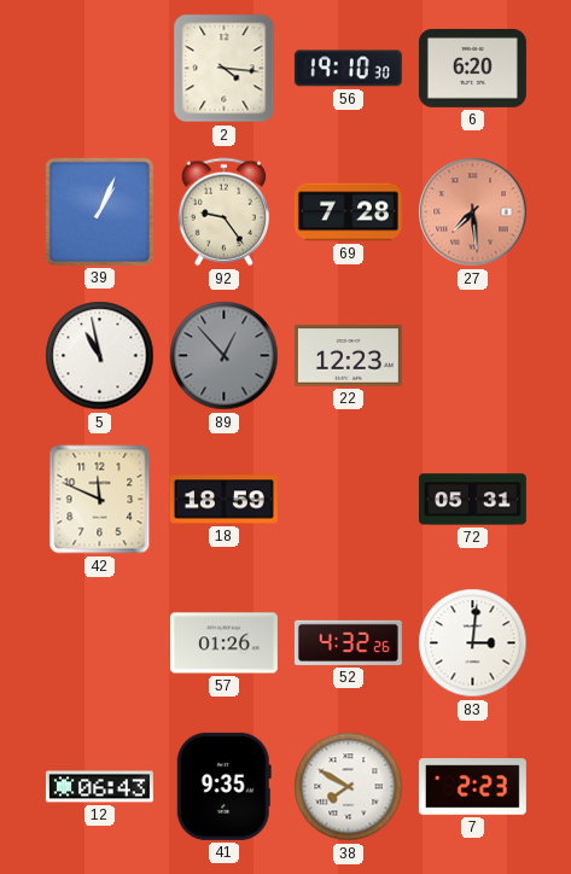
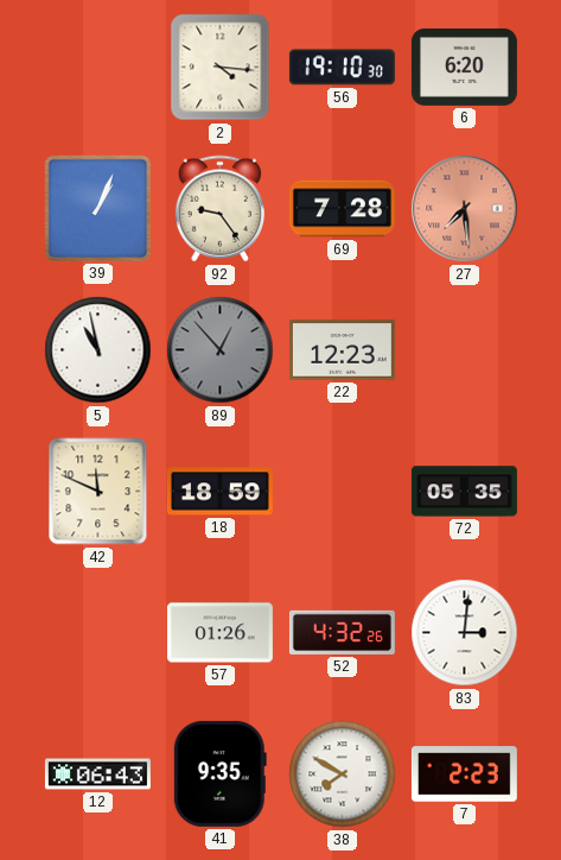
72: 05:31 -> 05:35
